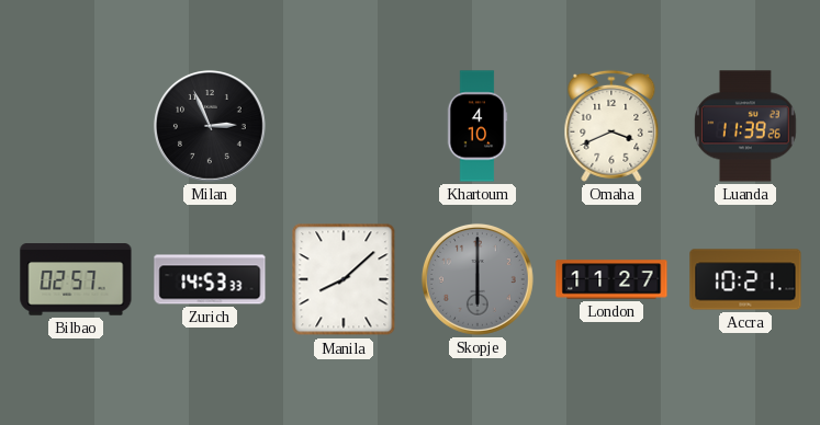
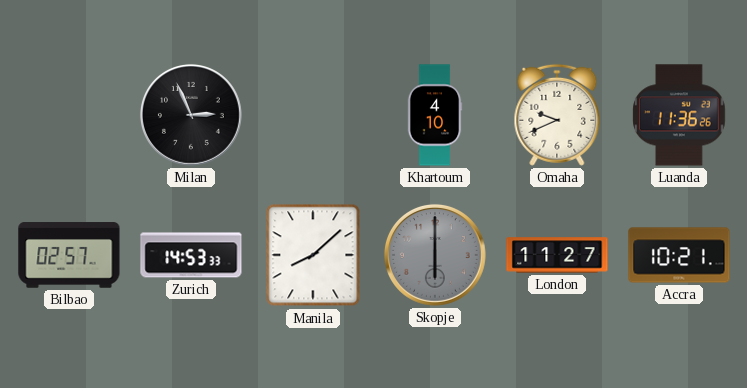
Omaha: 3:41 -> 9:41
Luanda: 11:39 -> 11:36
